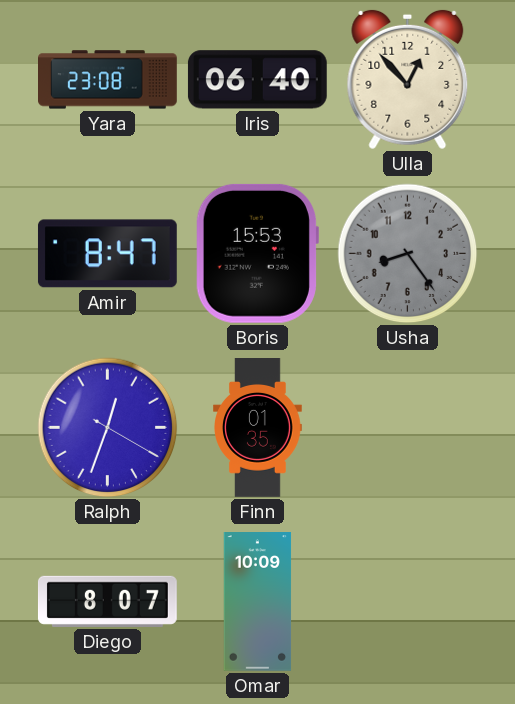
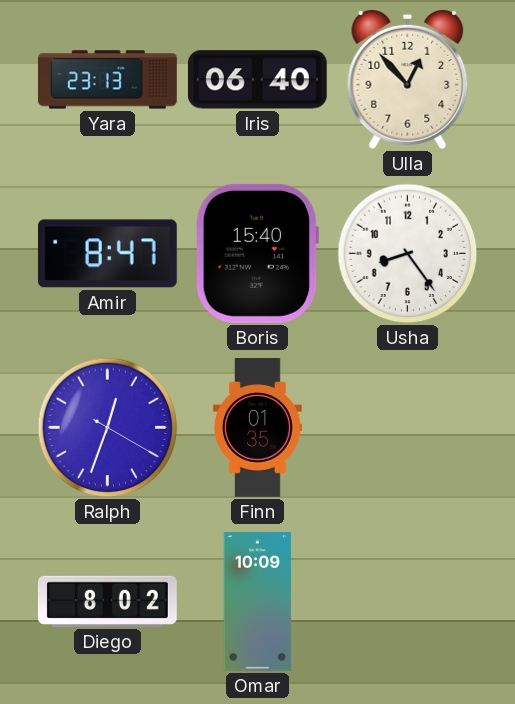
Yara: 23:08 -> 23:13
Boris: 15:53 -> 15:40
Usha dial: grey -> white
Diego: 8:07 -> 8:02
